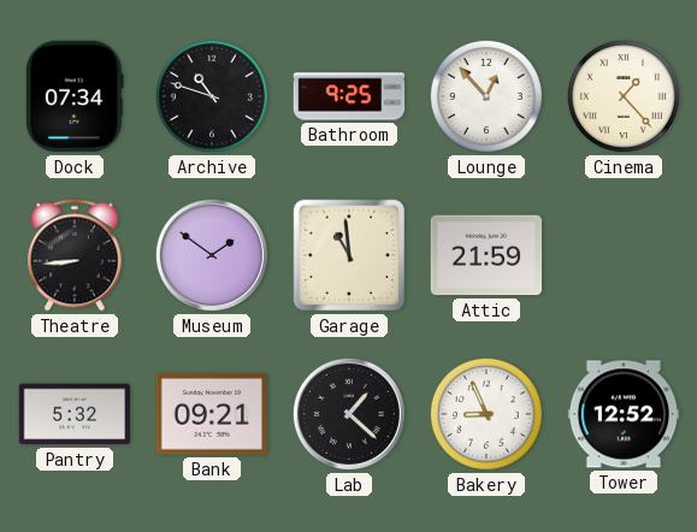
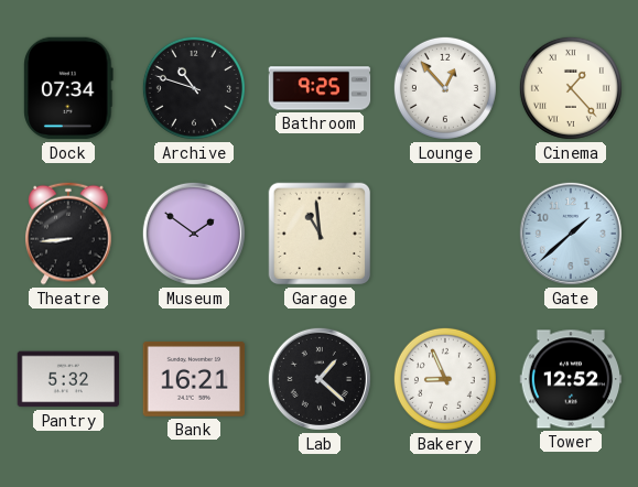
Attic: 21:59 -> none
Gate: none -> 1:38
Bank: 09:21 -> 16:21
